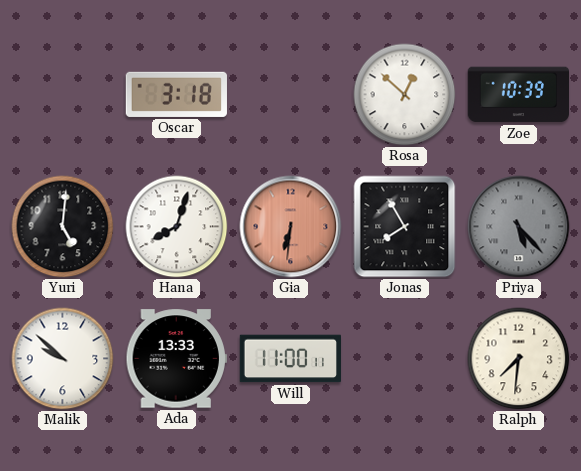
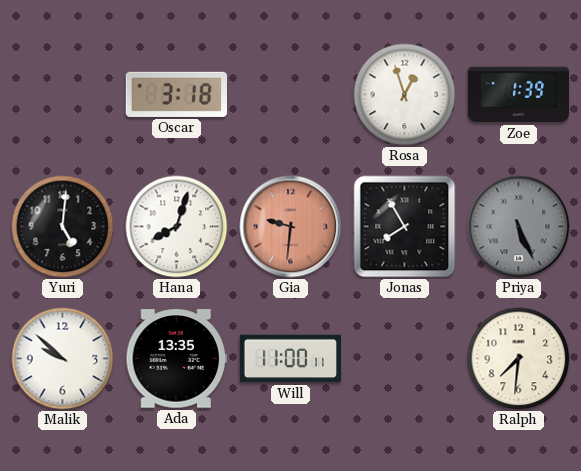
Rosa: 12:52 -> 12:57
Zoe: 10:39 -> 1:39
Gia: 6:31 -> 9:31
Priya: 5:23 -> 5:26
Ada: 13:33 -> 13:35
